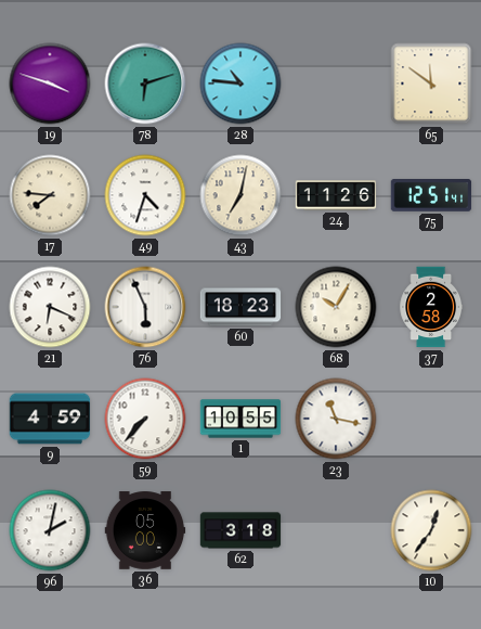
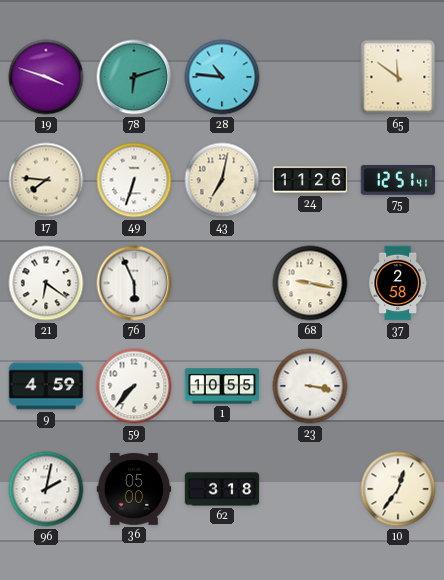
49: 4:33 -> 6:33
21: 6:19 -> 6:21
60: 18:23 -> none
68: 10:05 -> 9:17
23: 11:17 -> 3:17
